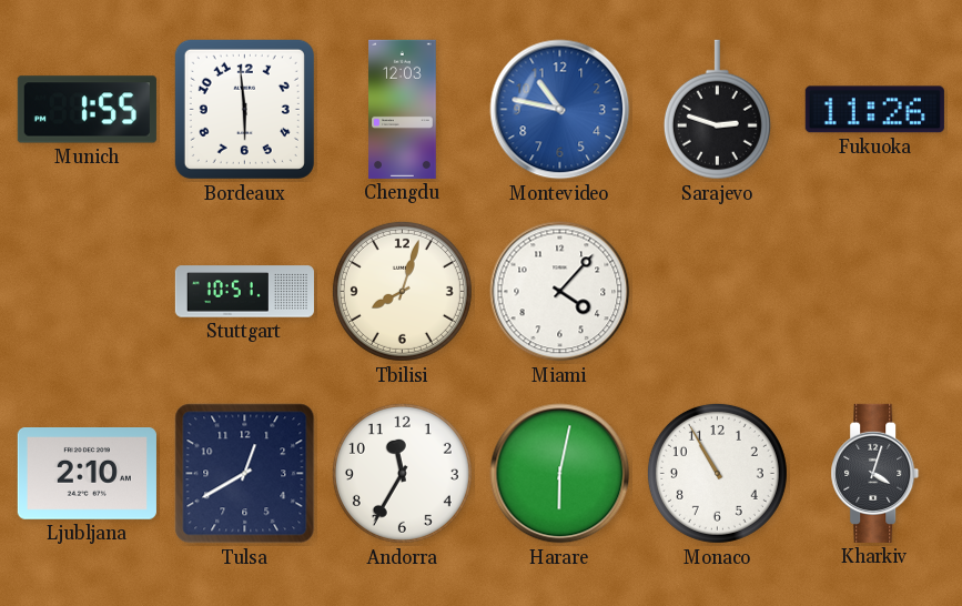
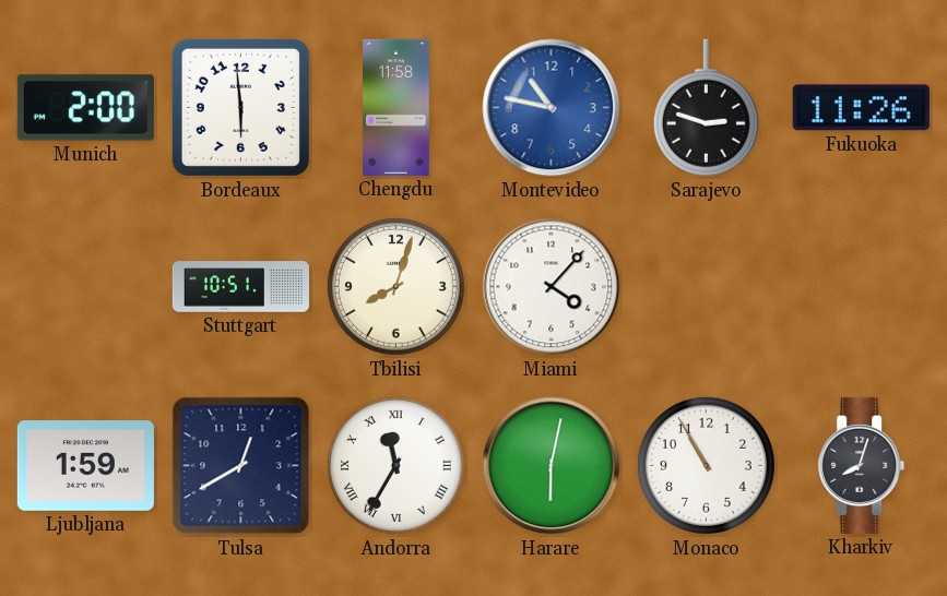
Munich: 1:55 -> 2:00
Chengdu: 12:03 -> 11:58
Ljubljana: 2:10 -> 1:59
Andorra numerals: Arabic -> Roman
Kharkiv: 4:03 -> 8:03
